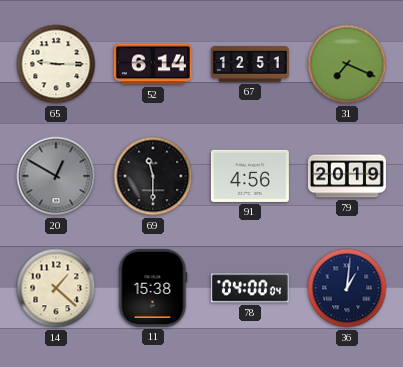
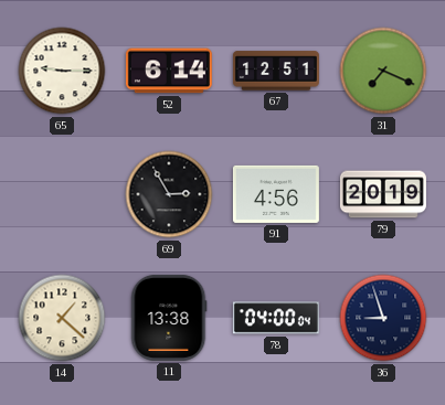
20: 12:50 -> none
69: 11:30 -> 2:55
11: 15:38 -> 13:38
36: 1:01 -> 8:57
